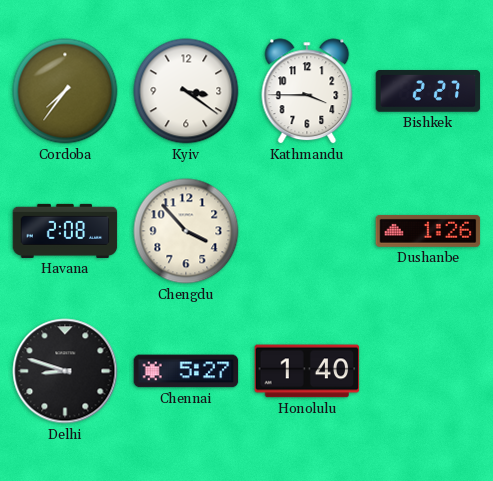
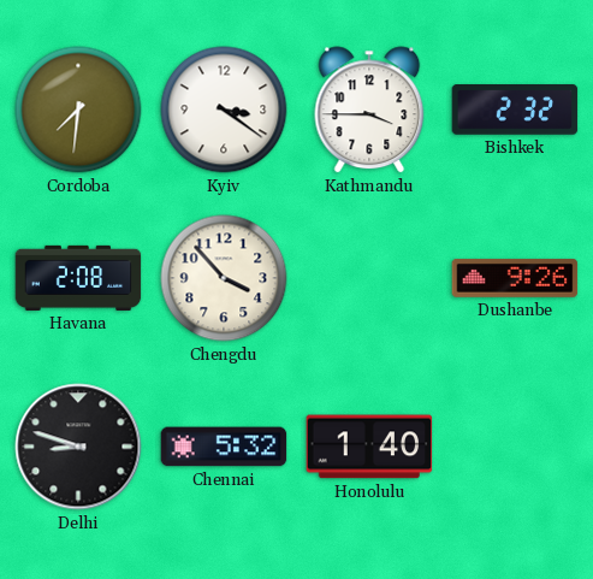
Cordoba: 7:36 -> 7:31
Bishkek: 2:27 -> 2:32
Dushanbe: 1:26 -> 9:26
Chennai: 5:27 -> 5:32
